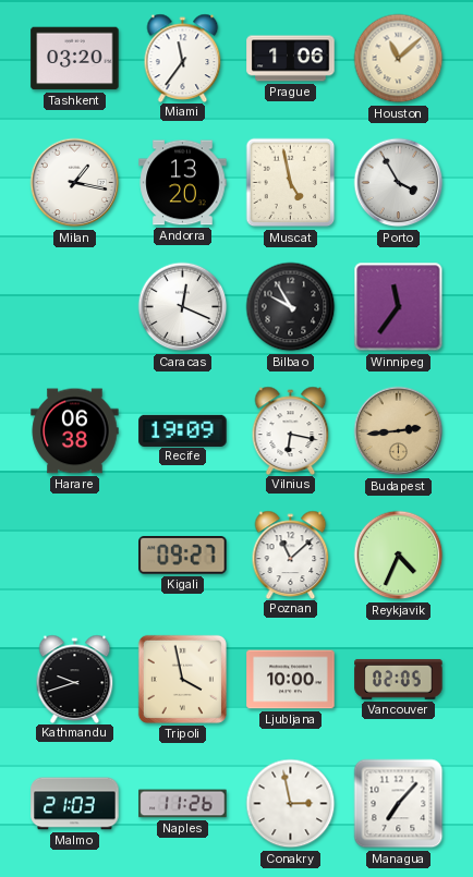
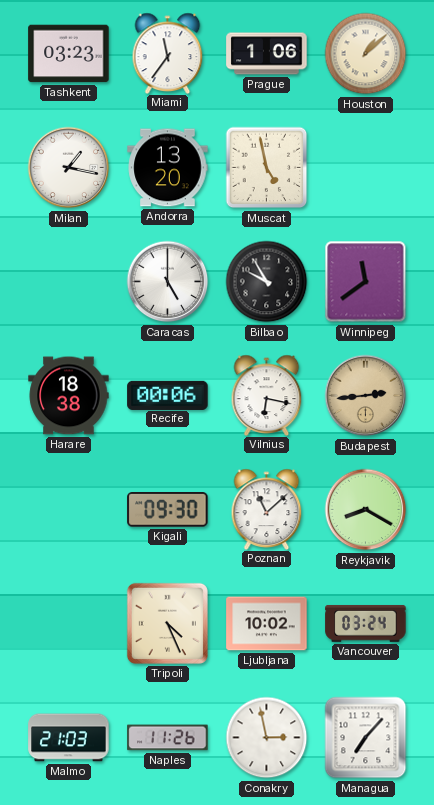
Tashkent: 03:20 -> 03:23
Houston: 11:08 -> 1:08
Porto: 3:55 -> none
Caracas: 12:19 -> 5:00
Winnipeg: 11:36 -> 11:39
Harare: 06:38 -> 18:38
Recife: 19:09 -> 00:06
Kigali: 09:27 -> 09:30
Reykjavik: 4:34 -> 8:20
Kathmandu: 9:42 -> none
Tripoli: 3:58 -> 4:26
Ljubljana: 10:00 -> 10:02
Vancouver: 02:05 -> 03:24
